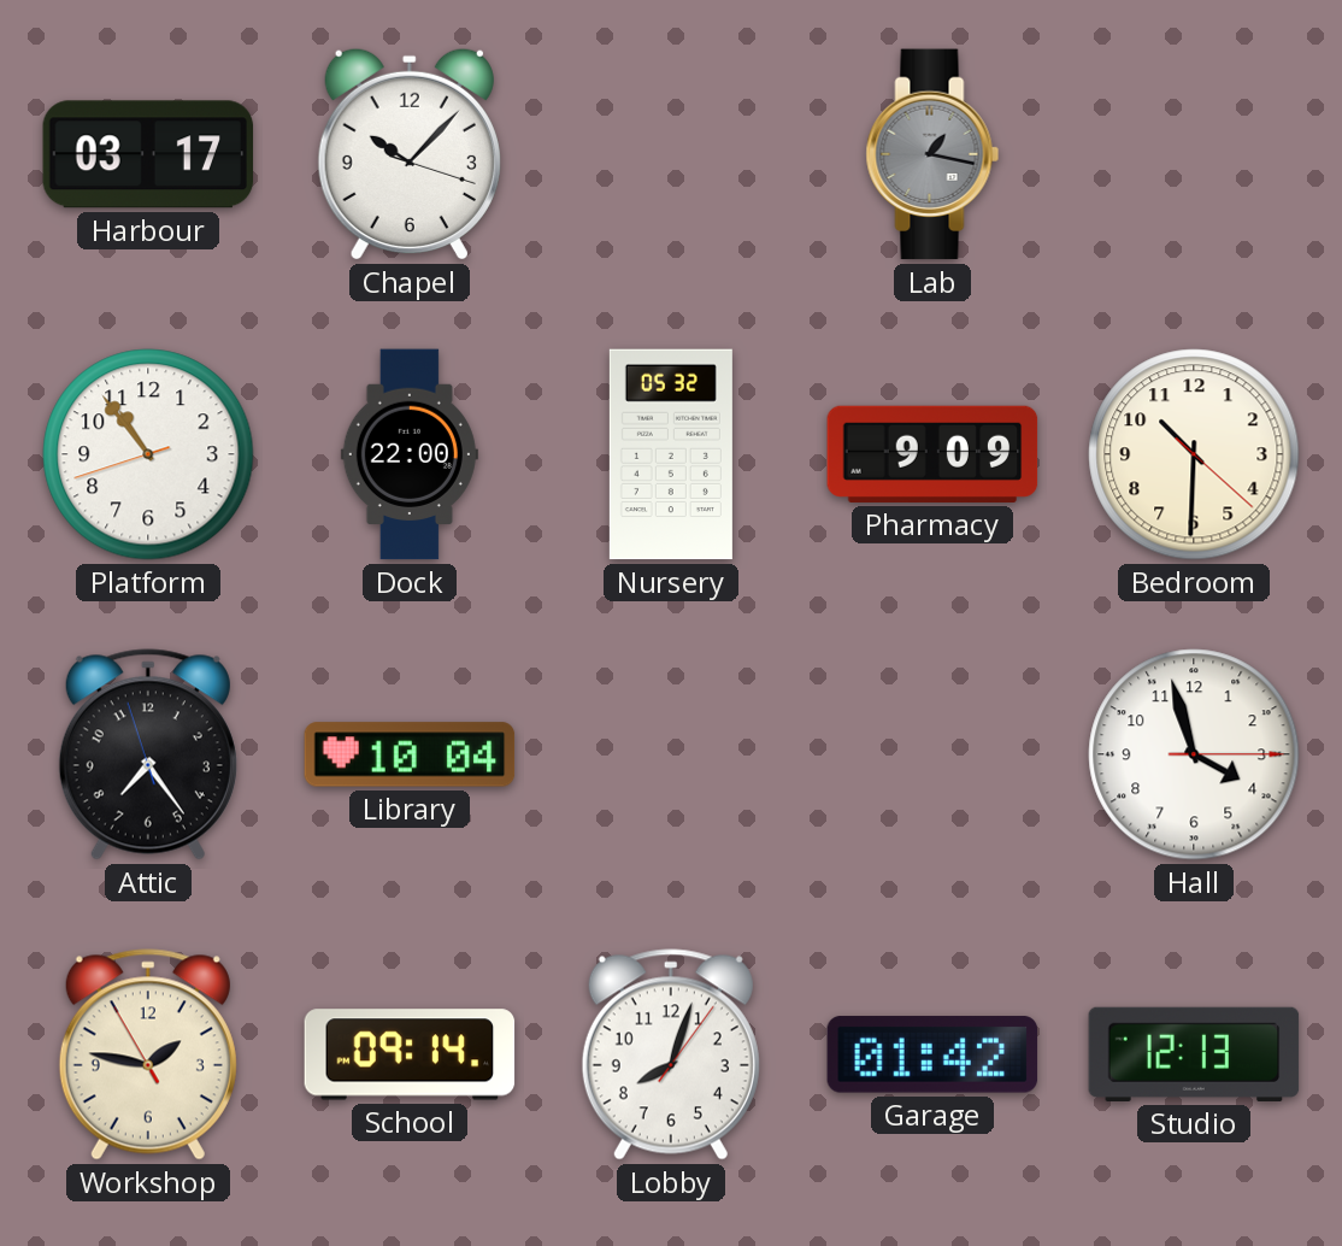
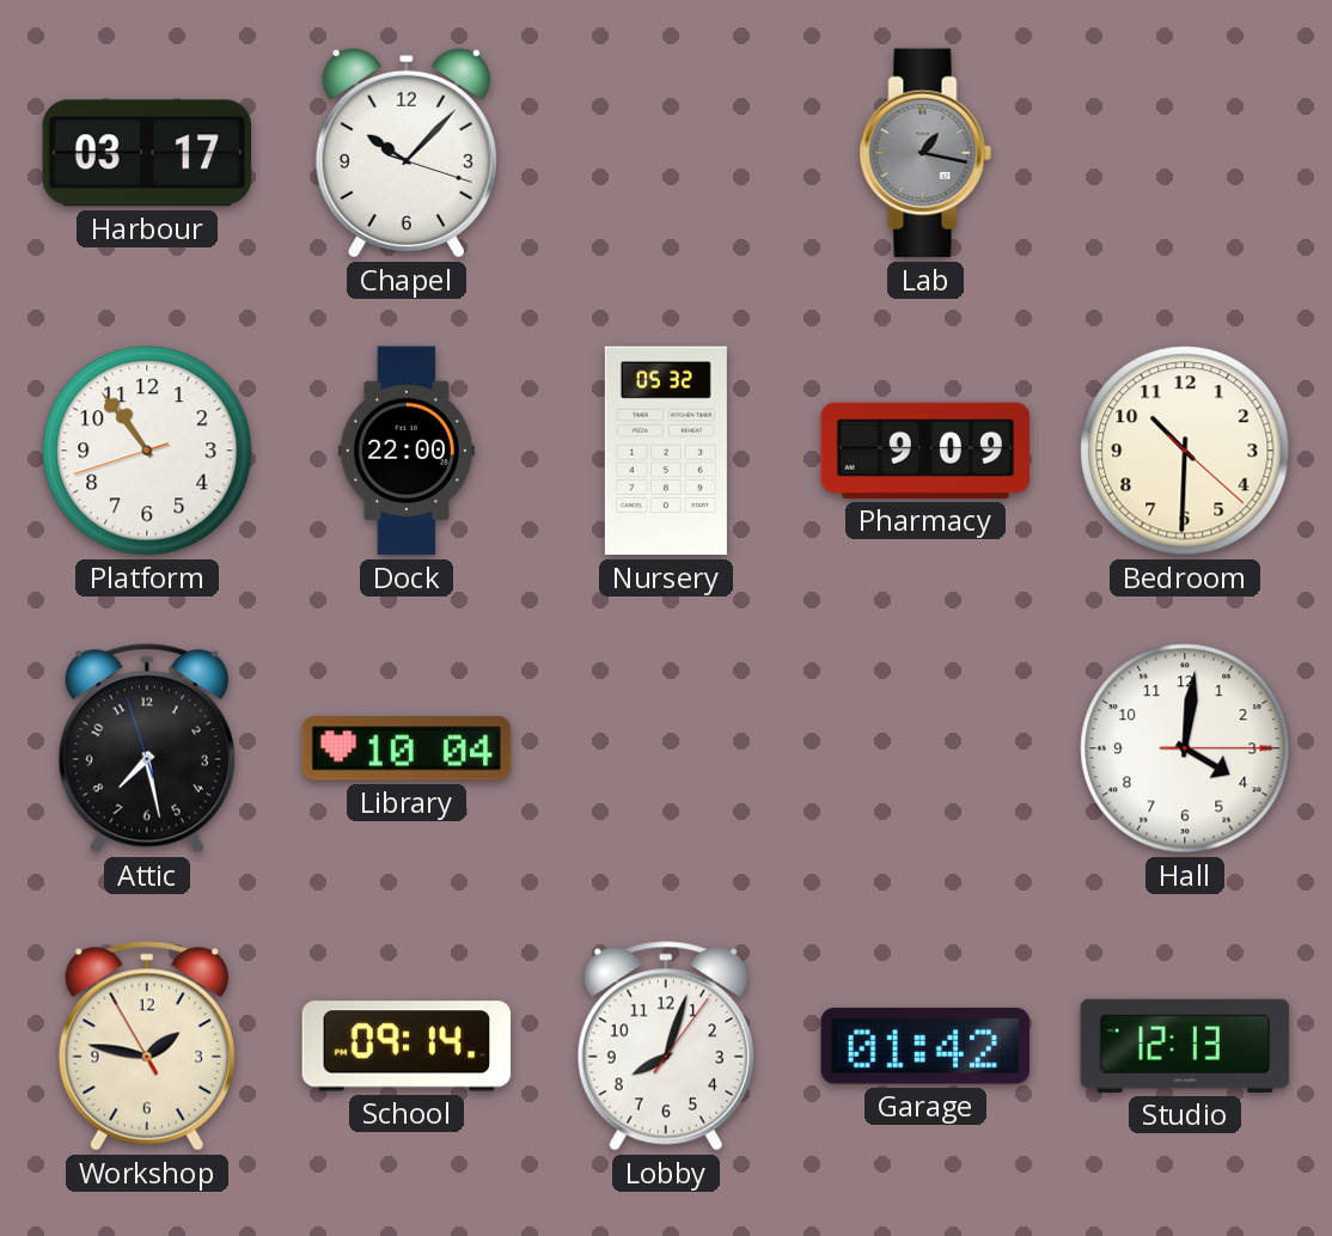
Attic: 7:23 -> 7:27
Hall: 3:57 -> 4:01
